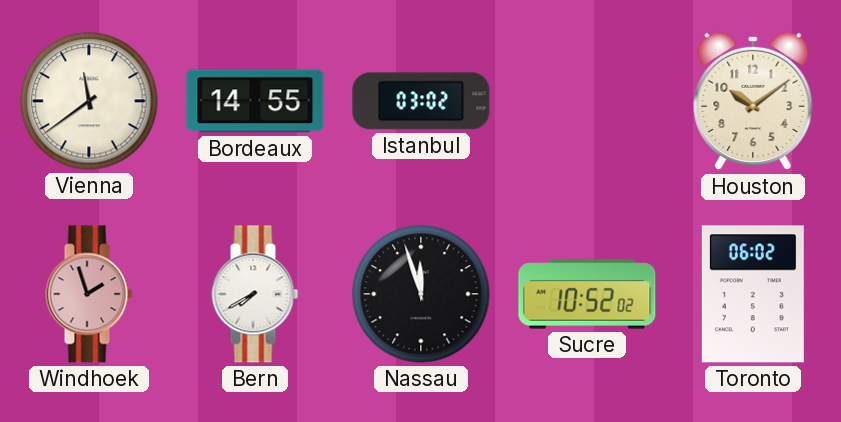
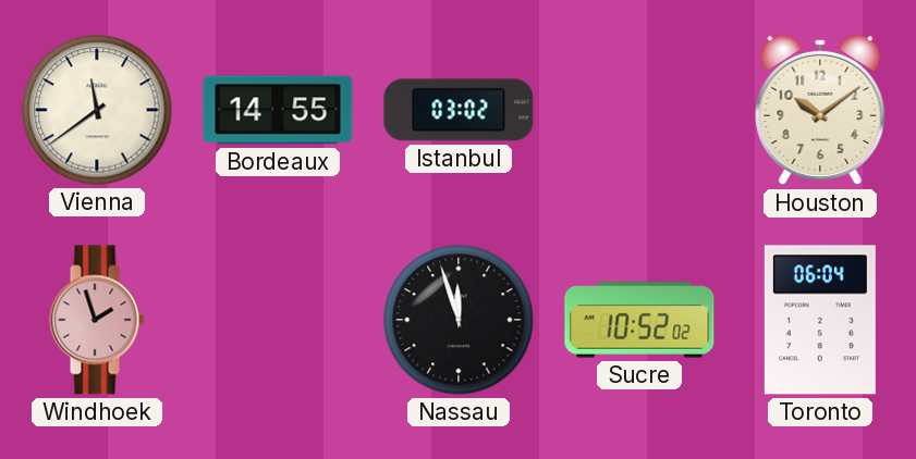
Bern: 7:40 -> none
Toronto: 06:02 -> 06:04
